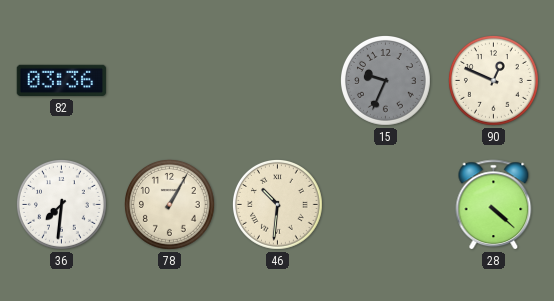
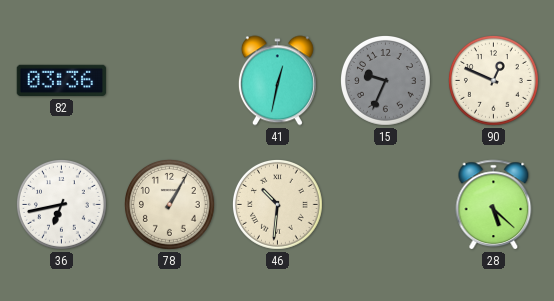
41: none -> 12:32
36: 7:31 -> 6:43
28: 4:22 -> 5:22
